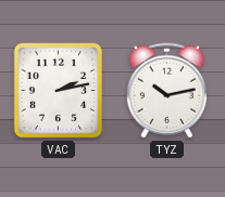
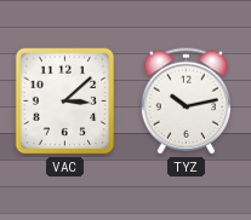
VAC: 2:13 -> 3:08
